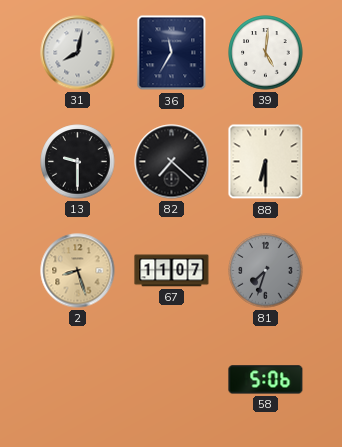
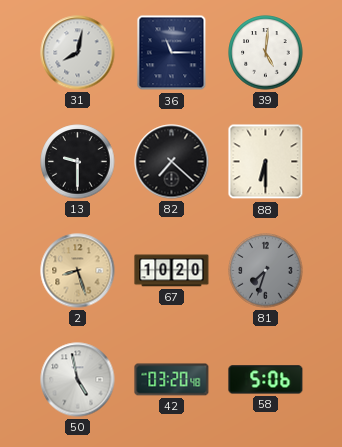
36: 11:35 -> 11:15
67: 11:07 -> 10:20
50: none -> 4:58
42: none -> 03:20
